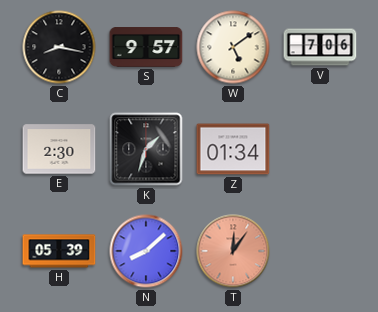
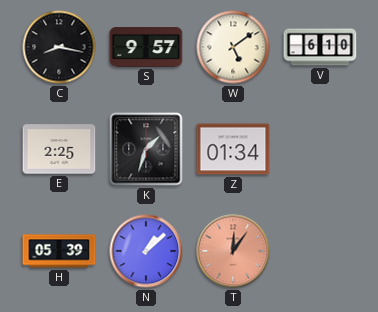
V: 7:06 -> 6:10
E: 2:30 -> 2:25
N: 8:08 -> 1:08
